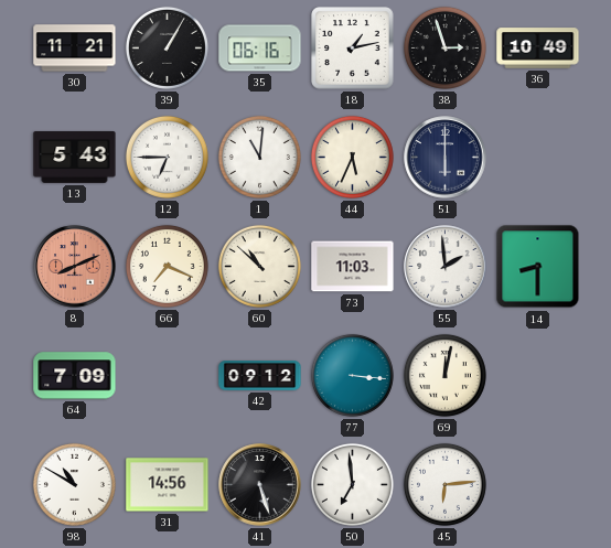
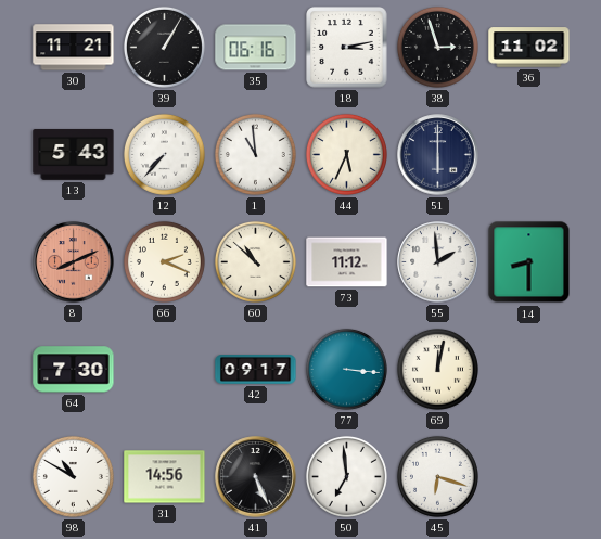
18: 1:13 -> 3:13
36: 10:49 -> 11:02
12: 6:45 -> 7:37
1: 11:01 -> 10:59
66: 7:19 -> 2:19
73: 11:03 -> 11:12
64: 7:09 -> 7:30
42: 09:12 -> 09:17
41: 5:27 -> 5:26
45: 6:14 -> 6:18
